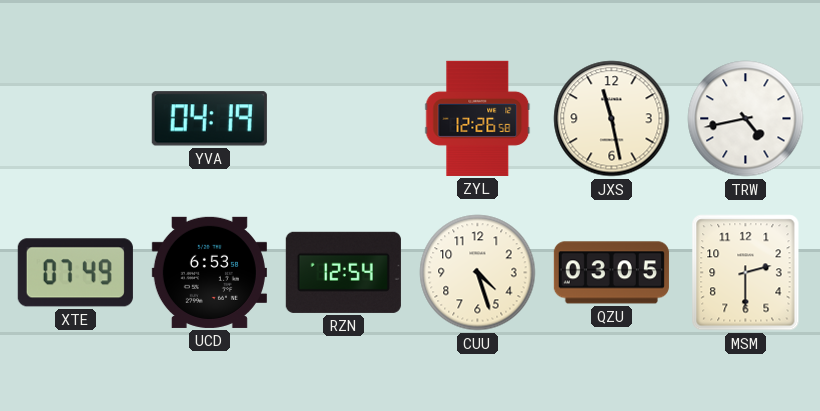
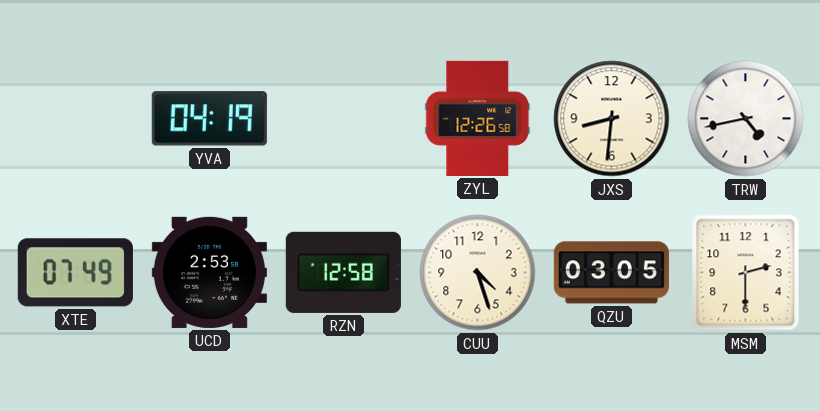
JXS: 11:28 -> 8:31
UCD: 6:53 -> 2:53
RZN: 12:54 -> 12:58
